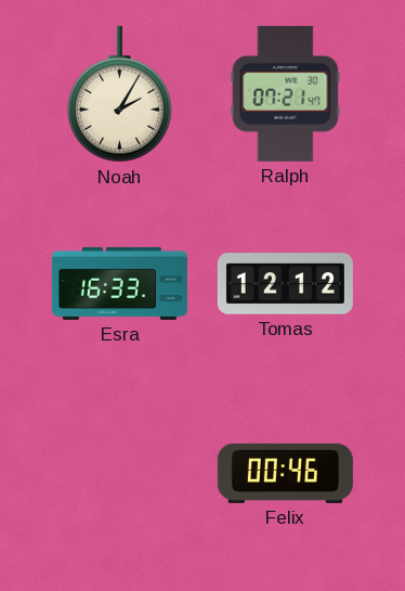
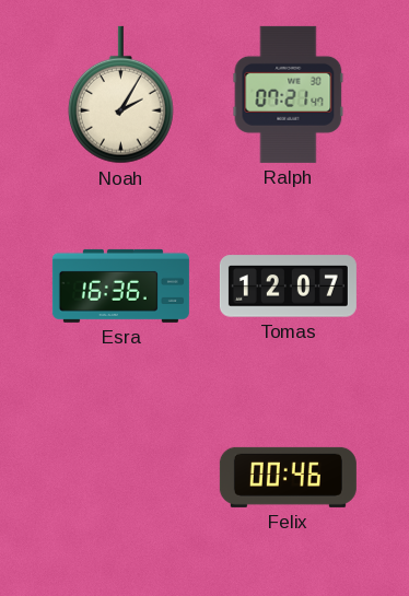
Esra: 16:33 -> 16:36
Tomas: 12:12 -> 12:07
